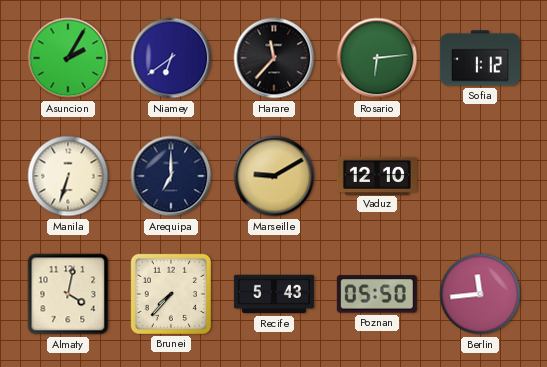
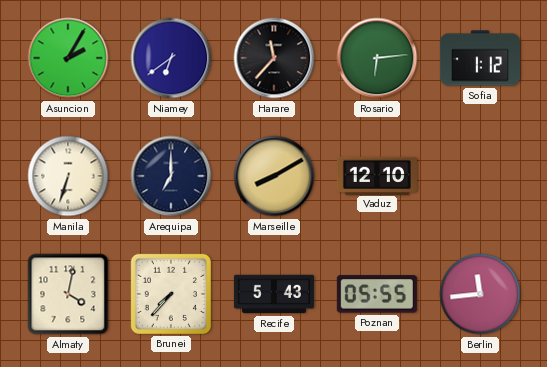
Marseille: 9:10 -> 8:10
Poznan: 05:50 -> 05:55
